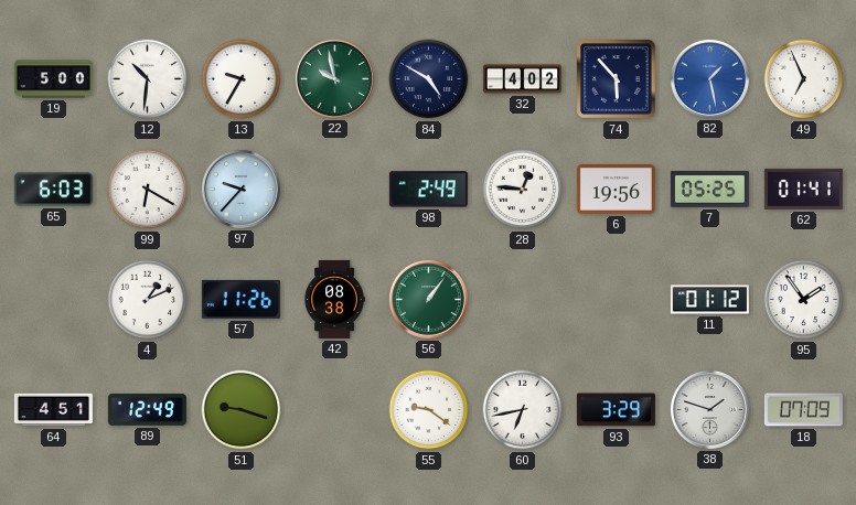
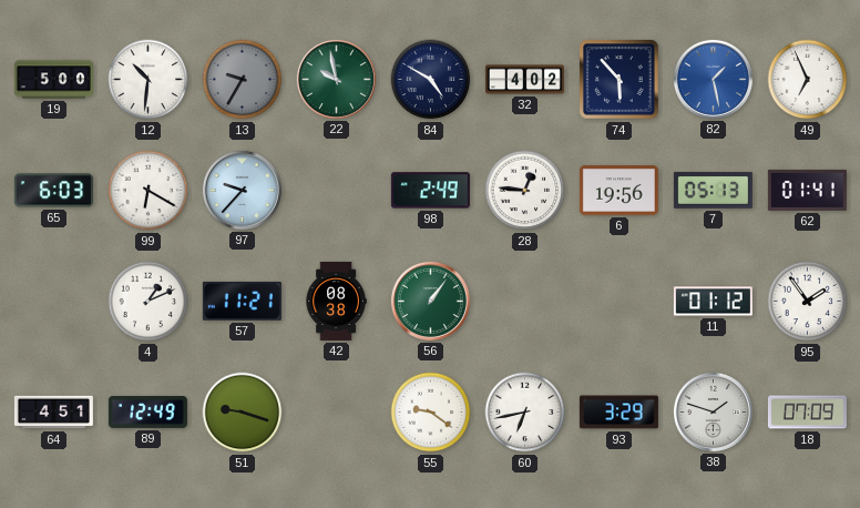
13 dial: white -> grey
7: 05:25 -> 05:13
57: 11:26 -> 11:21
